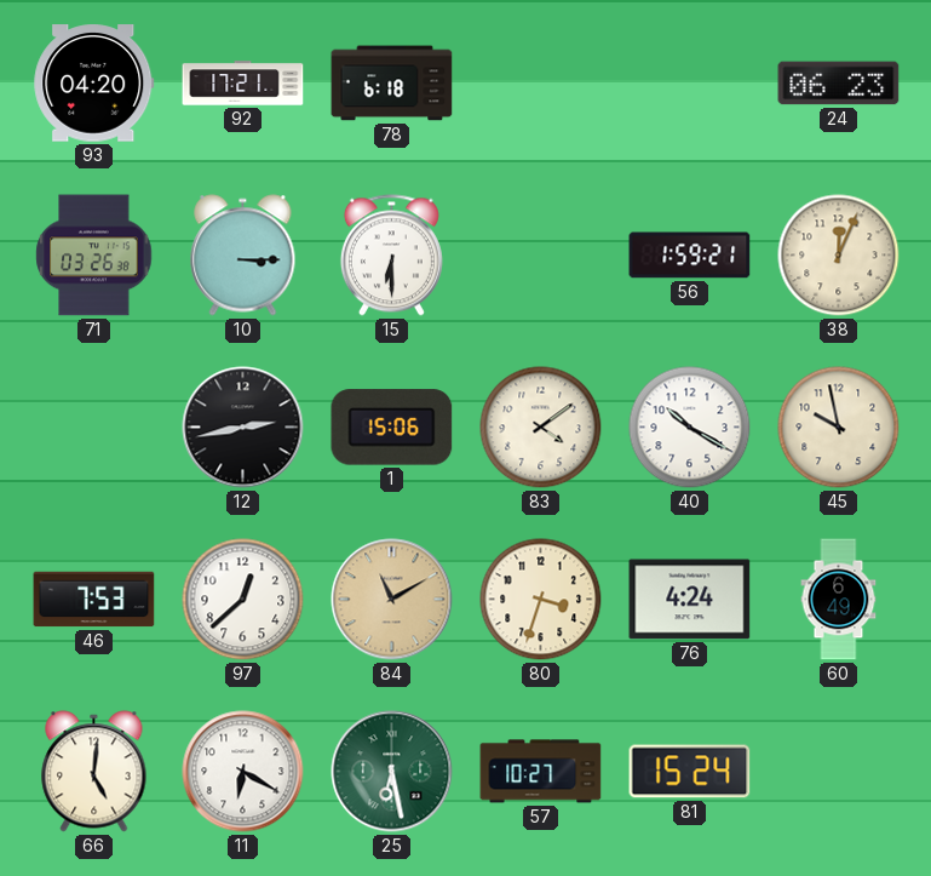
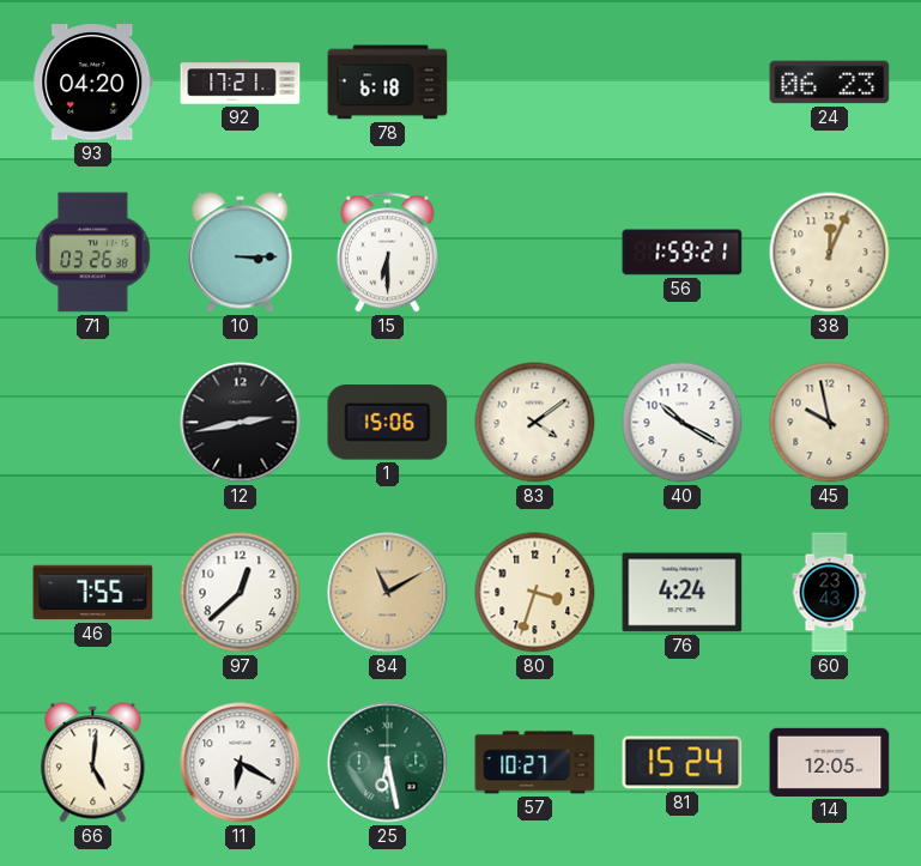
46: 7:53 -> 7:55
60: 6:49 -> 23:43
14: none -> 12:05
